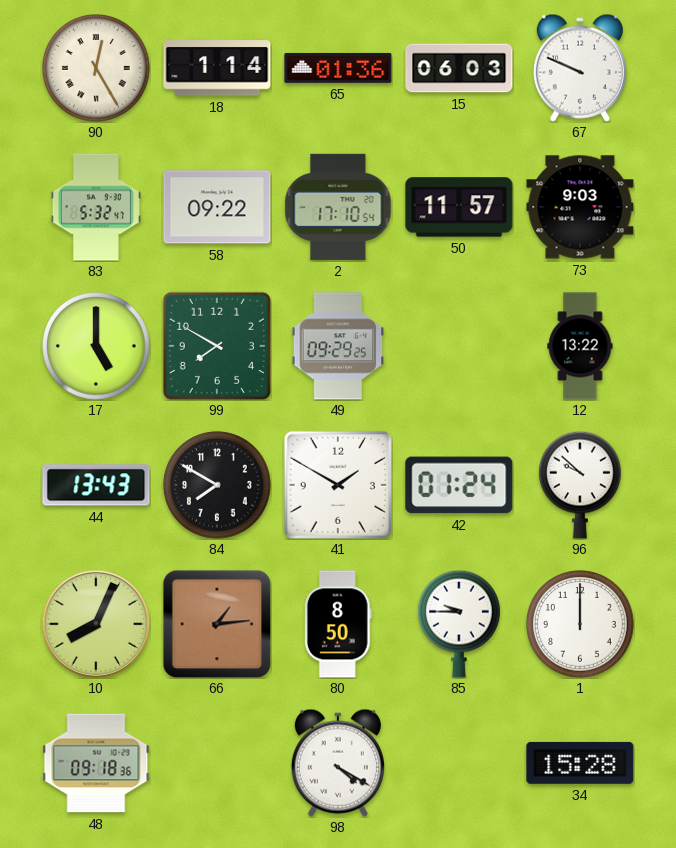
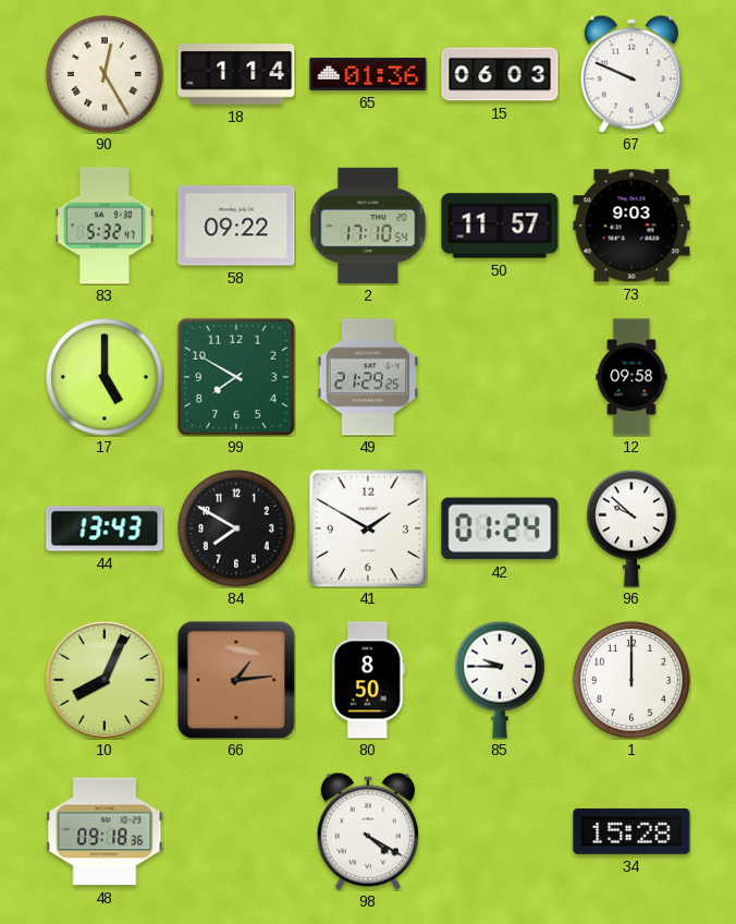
49: 09:29 -> 21:29
12: 13:22 -> 09:58
